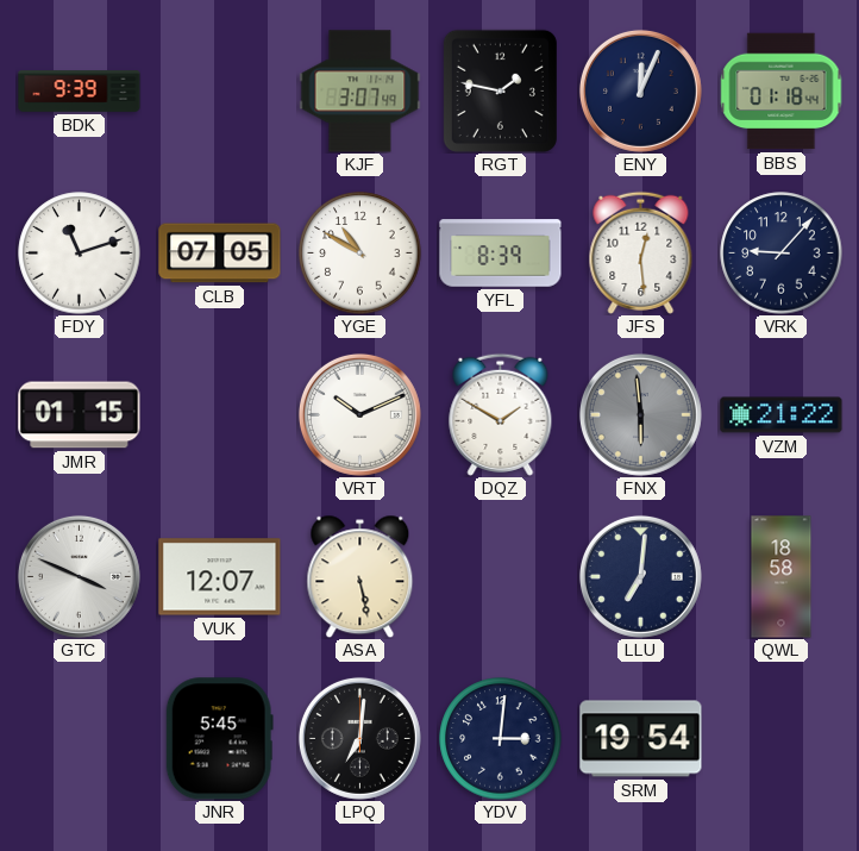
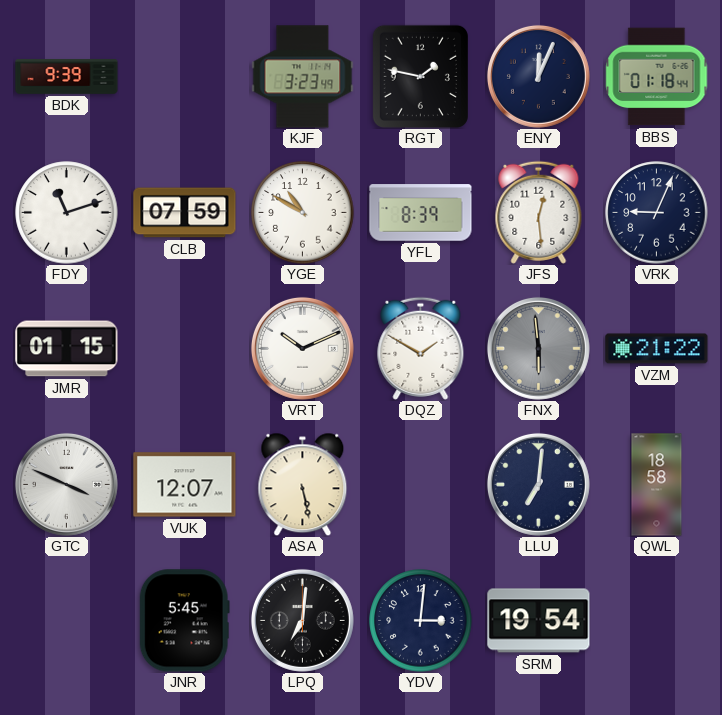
KJF: 3:07 -> 3:23
CLB: 07:05 -> 07:59
VRK: 9:07 -> 9:04
